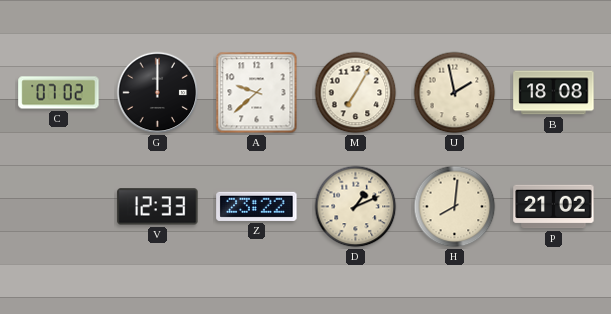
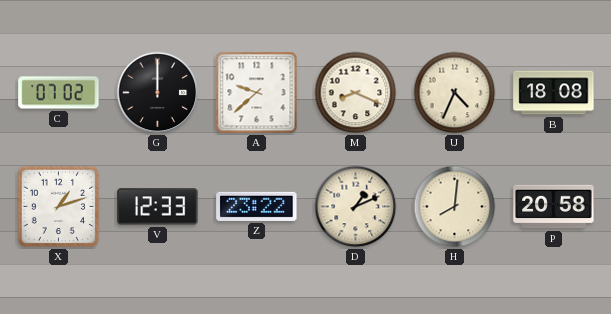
M: 7:05 -> 8:19
U: 1:58 -> 4:34
X: none -> 1:12
P: 21:02 -> 20:58
